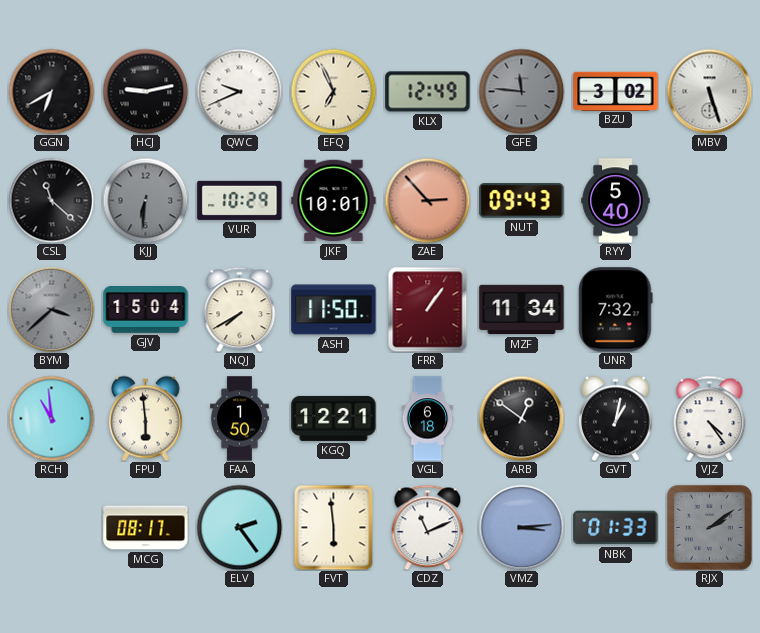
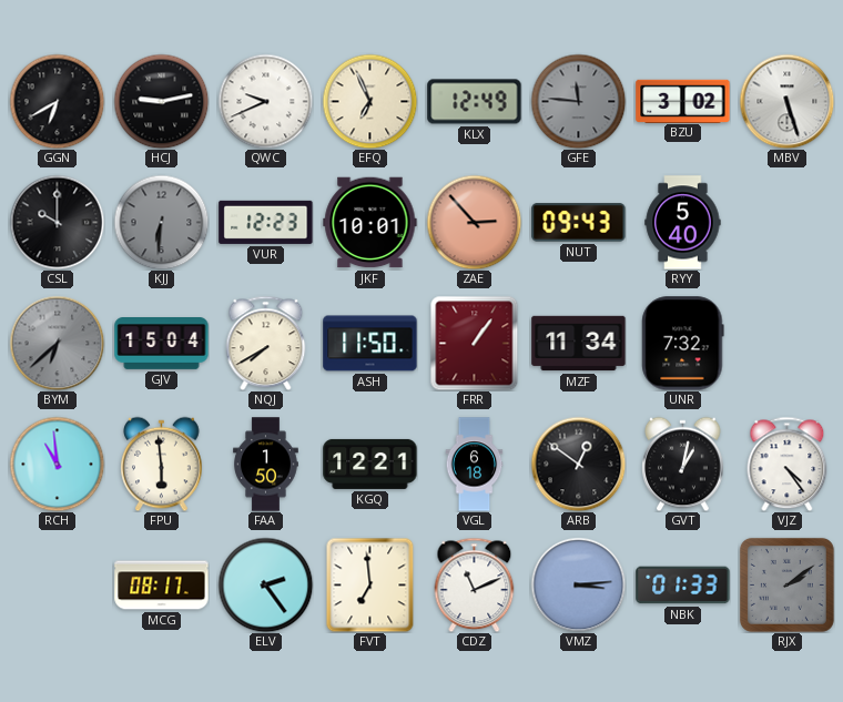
CSL: 11:22 -> 10:00
VUR: 10:29 -> 12:23
BYM: 3:38 -> 6:38
FVT: 5:59 -> 6:59
